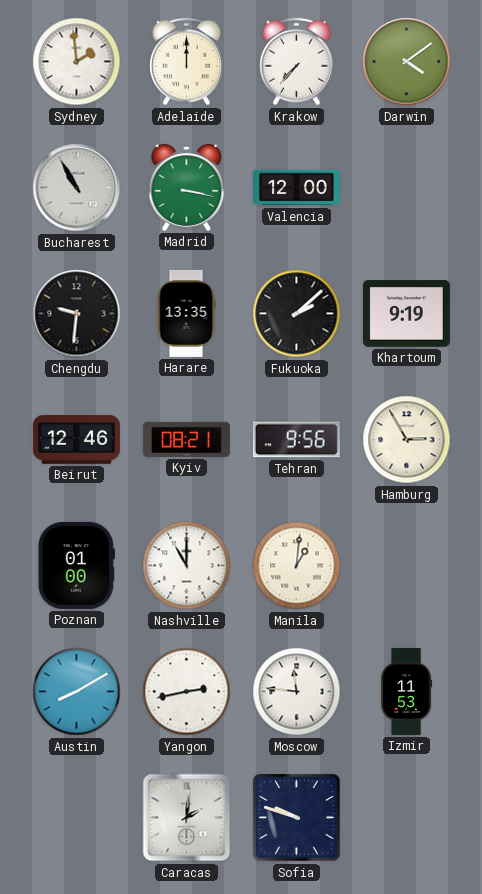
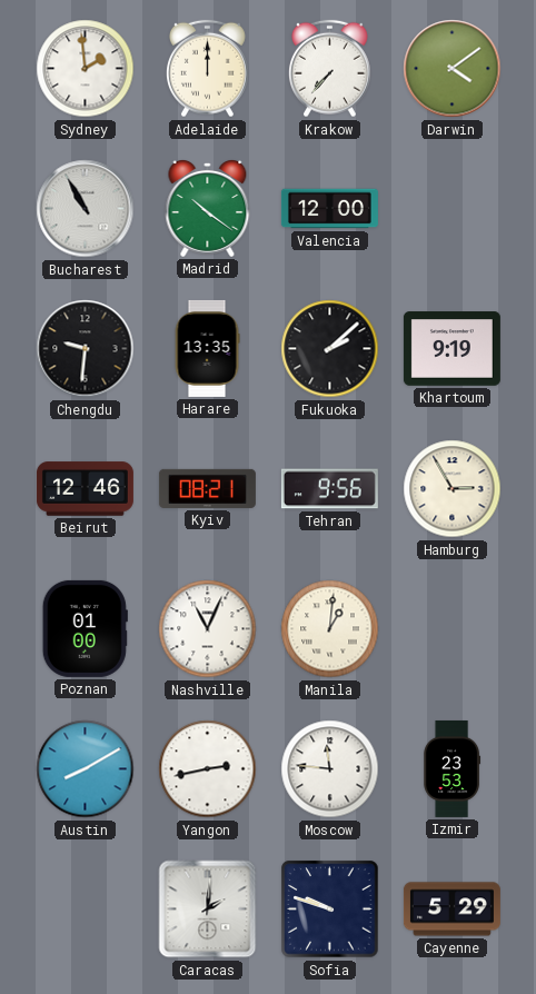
Madrid: 3:17 -> 10:21
Nashville: 11:00 -> 11:04
Izmir: 11:53 -> 23:53
Cayenne: none -> 5:29
